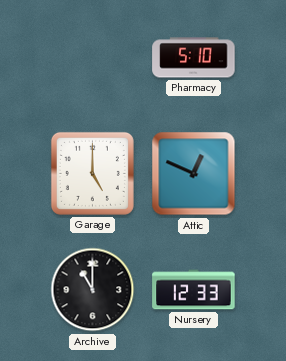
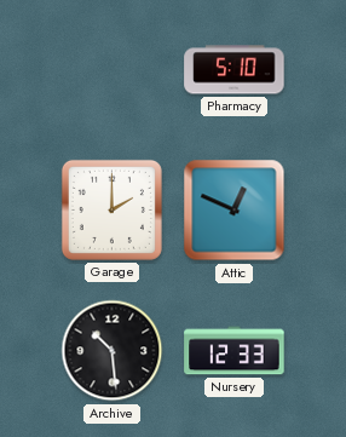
Garage: 5:00 -> 2:00
Archive: 11:00 -> 10:29
